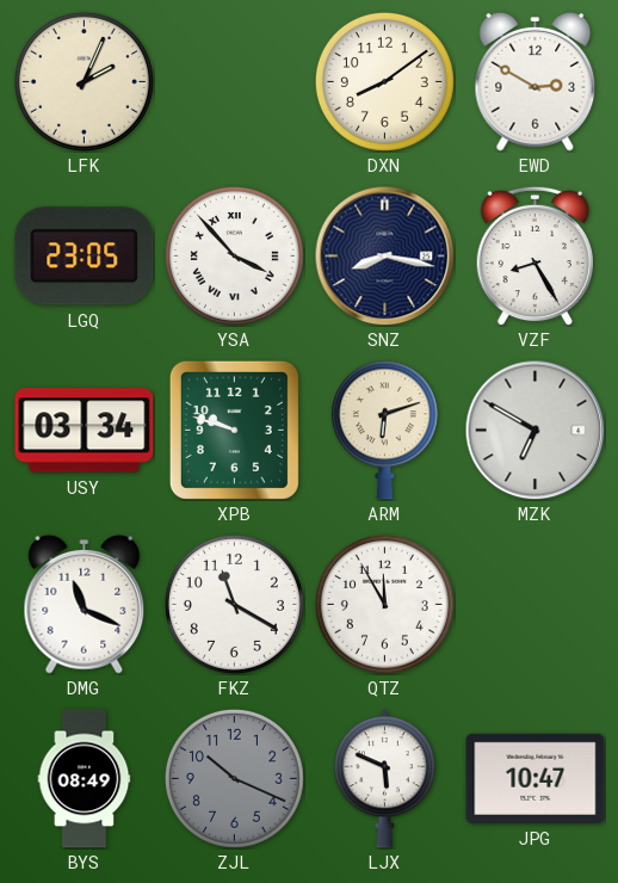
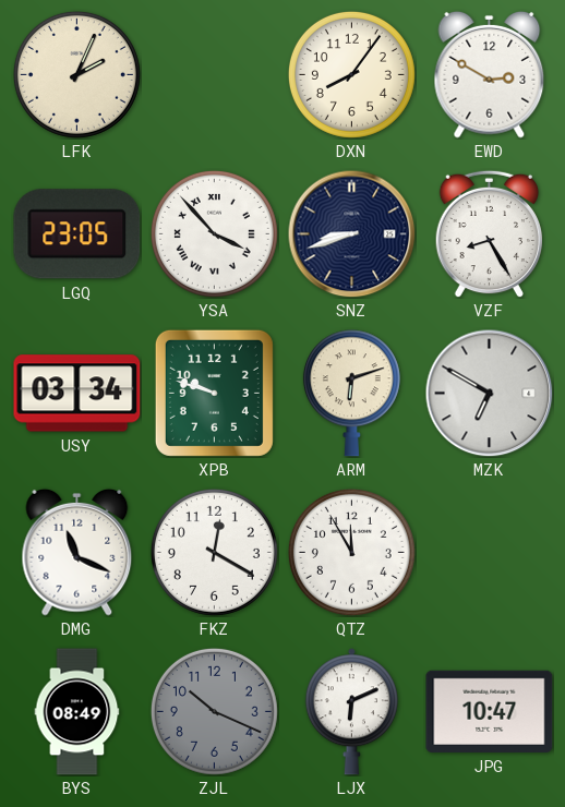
DXN: 8:09 -> 8:06
SNZ: 8:17 -> 8:42
FKZ: 11:20 -> 12:20
LJX: 5:49 -> 6:11
